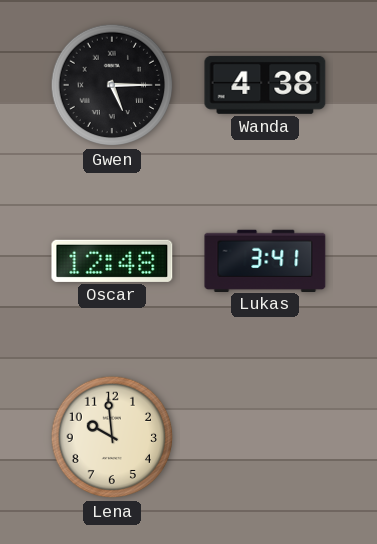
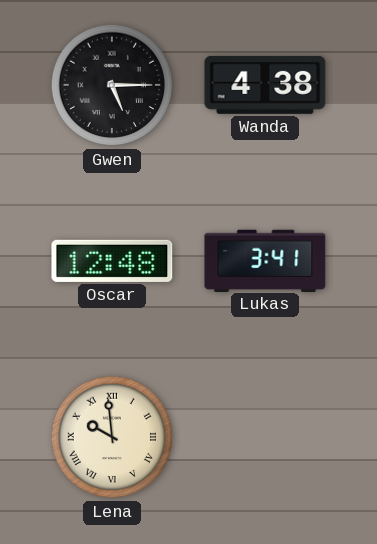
Lena numerals: Arabic -> Roman
